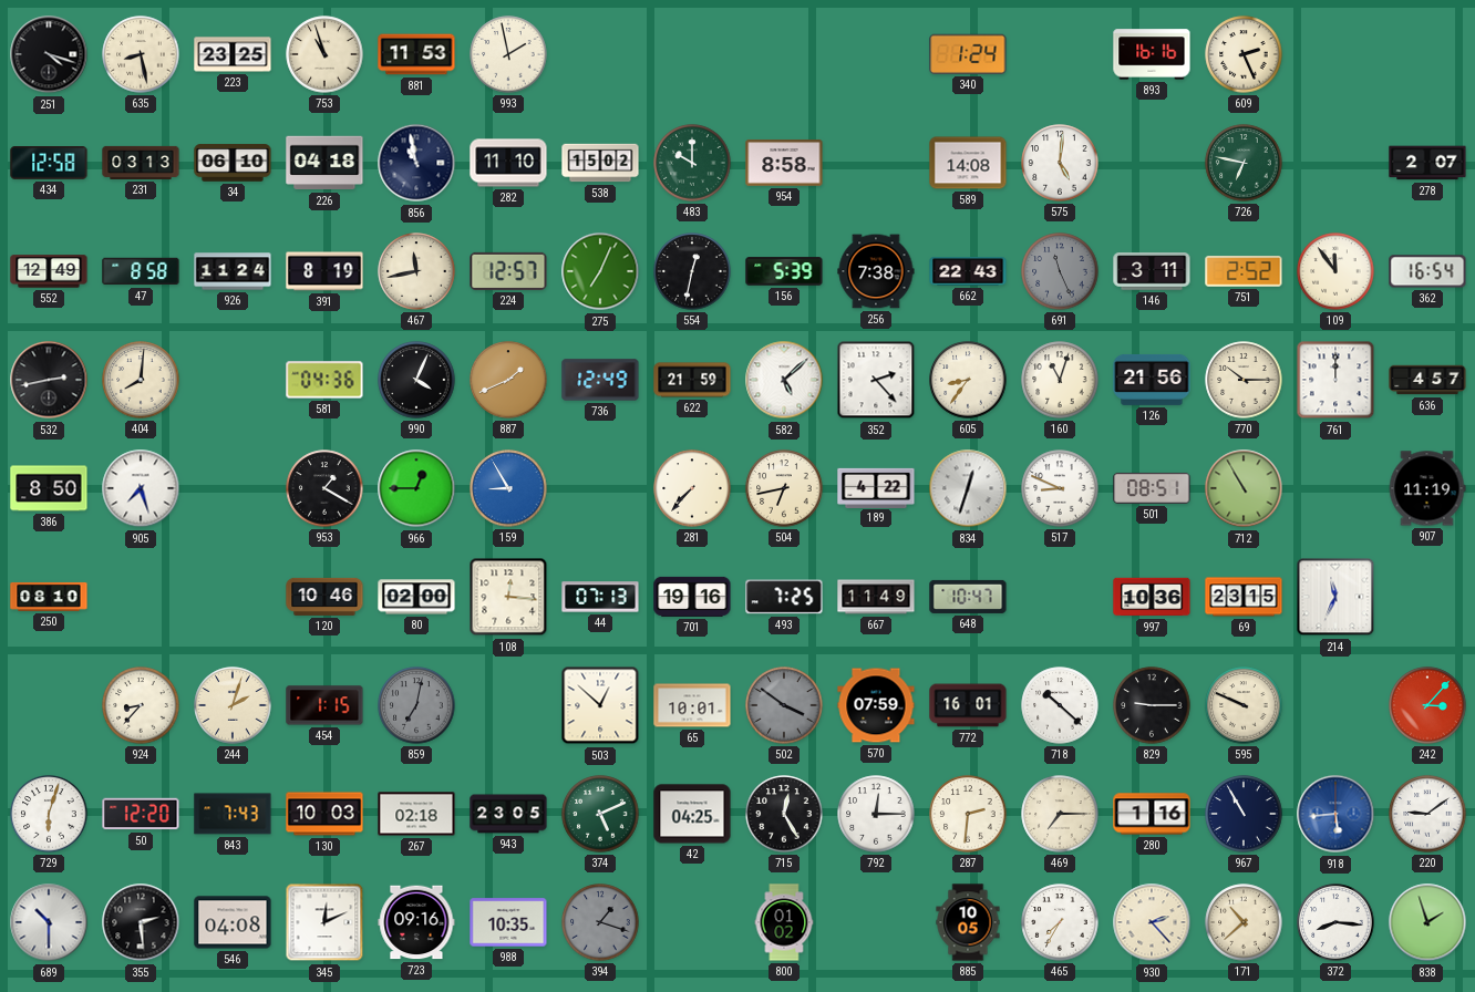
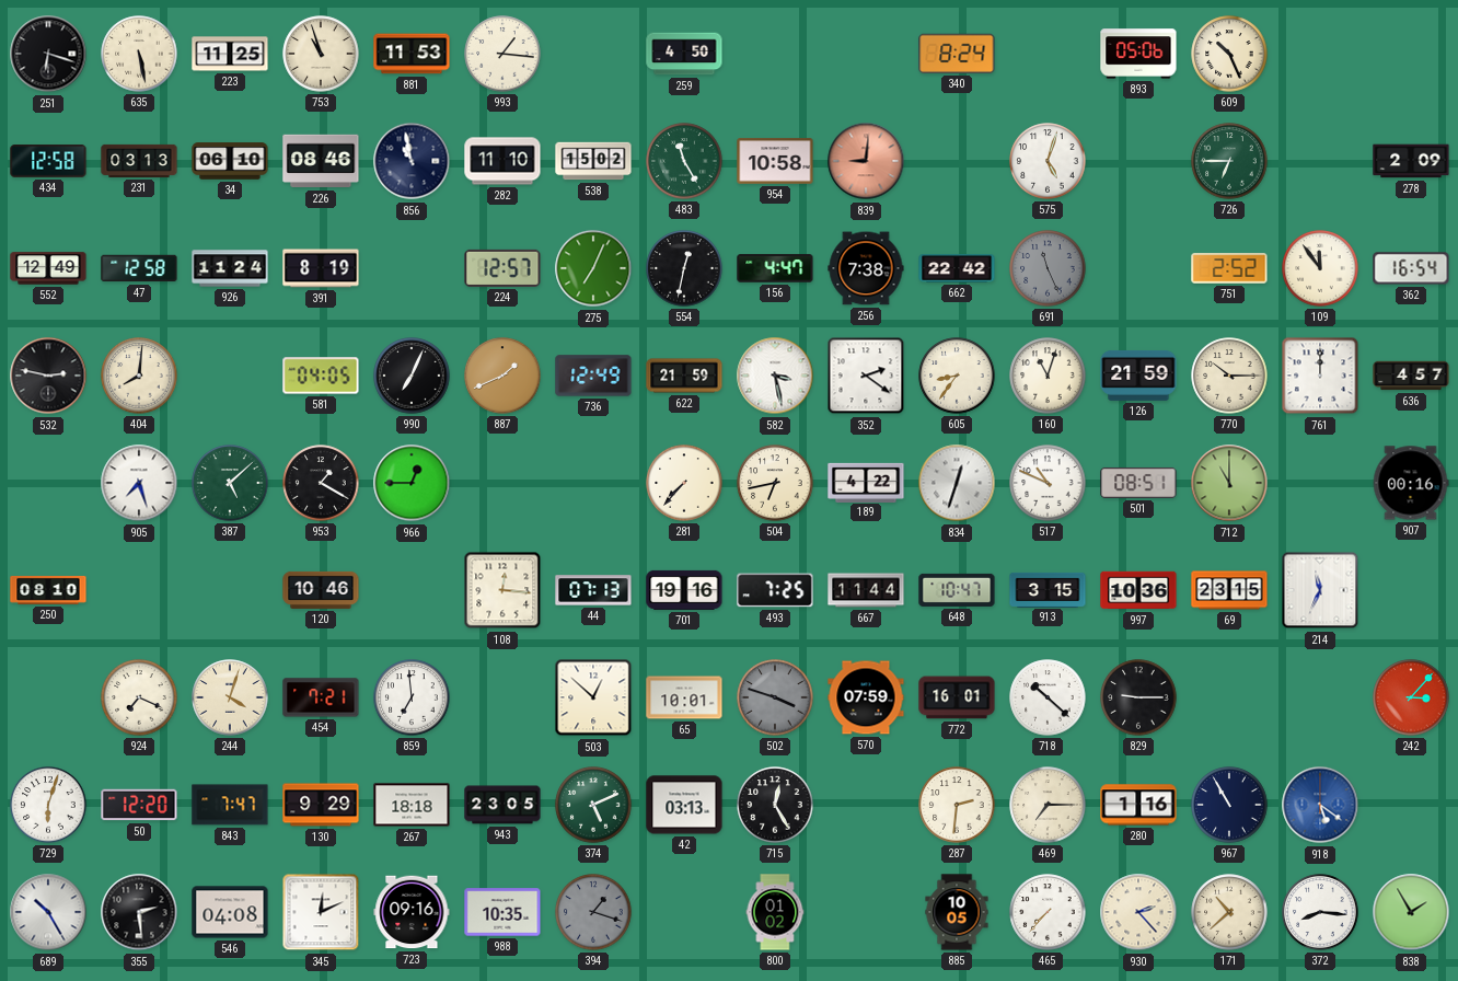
251: 4:18 -> 6:18
635: 8:28 -> 5:28
223: 23:25 -> 11:25
993: 1:58 -> 1:16
259: none -> 4:50
340: 1:24 -> 8:24
893: 16:16 -> 05:06
609: 2:26 -> 10:26
226: 04:18 -> 08:46
483: 10:00 -> 11:25
954: 8:58 -> 10:58
839: none -> 9:01
589: 14:08 -> none
575: 5:01 -> 5:03
726: 6:47 -> 6:45
278: 2:07 -> 2:09
47: 8:58 -> 12:58
467: 11:43 -> none
156: 5:39 -> 4:47
662: 22:43 -> 22:42
146: 3:11 -> none
532: 2:43 -> 2:47
581: 04:36 -> 04:05
990: 4:04 -> 7:04
582: 5:08 -> 3:28
352: 2:23 -> 2:21
126: 21:56 -> 21:59
386: 8:50 -> none
387: none -> 5:08
159: 8:55 -> none
517: 8:49 -> 10:49
712: 10:55 -> 11:00
907: 11:19 -> 00:16
80: 02:00 -> none
667: 11:49 -> 11:44
913: none -> 3:15
924: 8:37 -> 7:19
244: 2:03 -> 4:03
454: 1:15 -> 7:21
859: 7:02 -> 6:59
859 dial: grey -> white
502: 3:51 -> 3:48
595: 9:49 -> none
843: 7:43 -> 7:47
130: 10:03 -> 9:29
267: 02:18 -> 18:18
42: 04:25 -> 03:13
792: 12:15 -> none
918: 5:44 -> 5:21
220: 9:09 -> none
689: 10:30 -> 10:25
465: 7:35 -> 7:37
838: 1:57 -> 1:55
